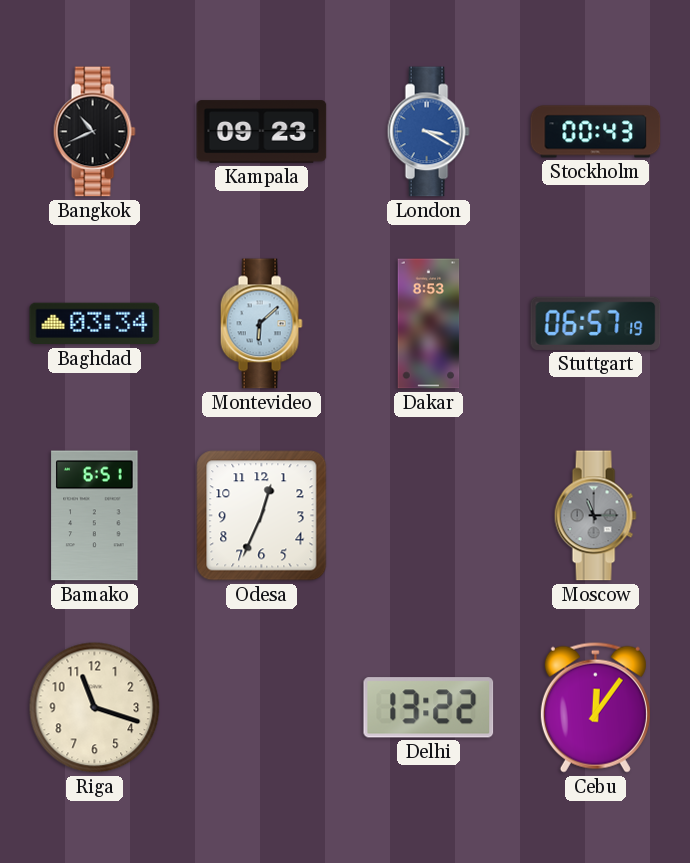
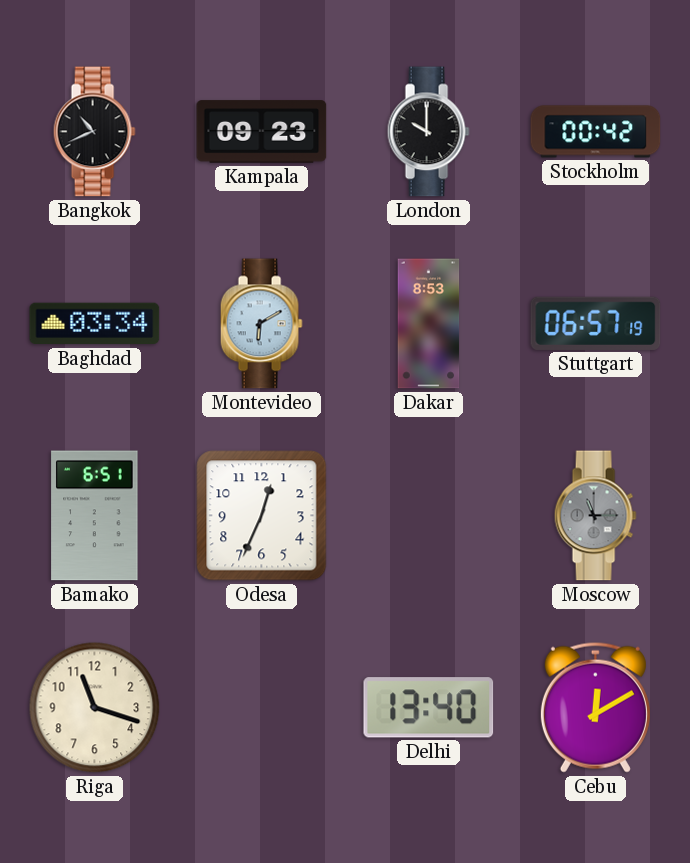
London: 3:20 -> 10:00
London dial: blue -> black
Stockholm: 00:43 -> 00:42
Montevideo: 6:08 -> 6:10
Delhi: 13:22 -> 13:40
Cebu: 12:06 -> 12:10
